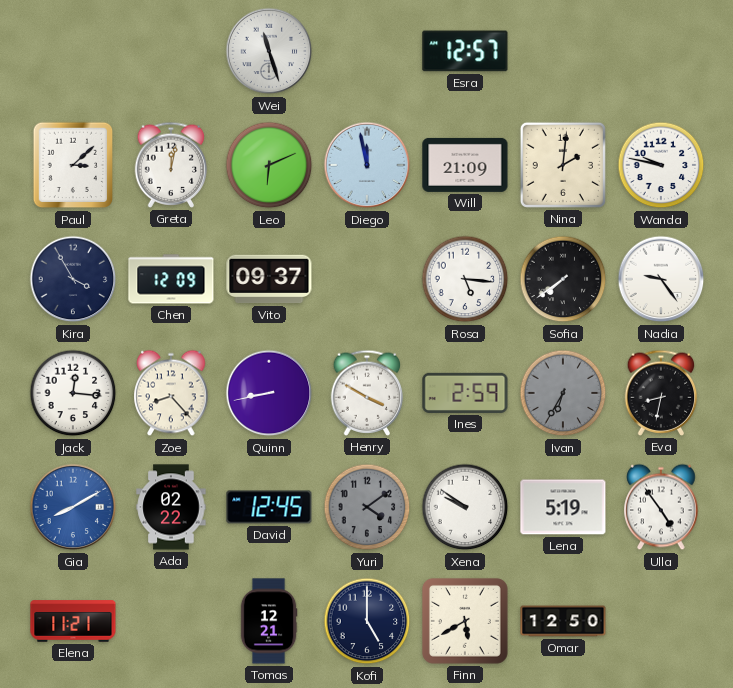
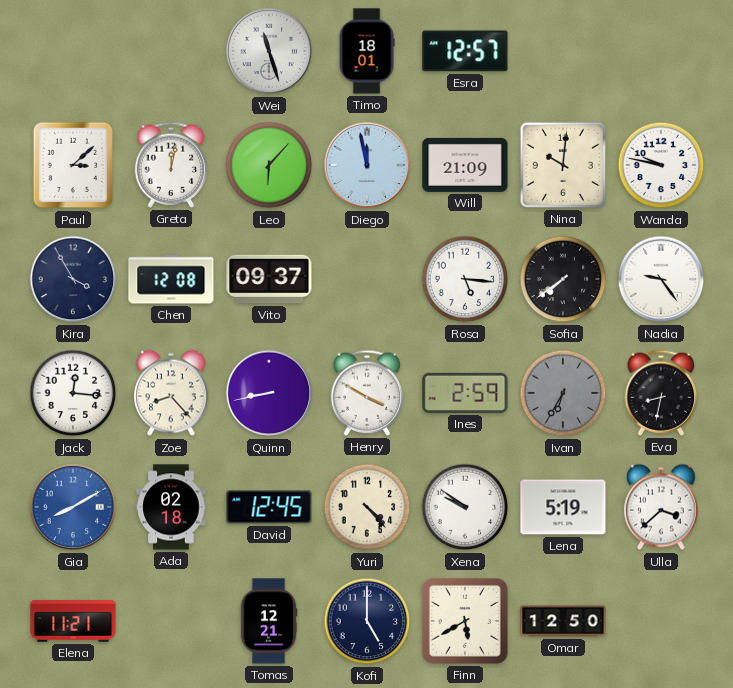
Timo: none -> 18:01
Leo: 6:11 -> 6:07
Nina: 2:01 -> 10:01
Chen: 12:09 -> 12:08
Ada: 02:22 -> 02:18
Yuri: 4:09 -> 4:23
Yuri dial: grey -> cream
Ulla: 4:54 -> 3:38
